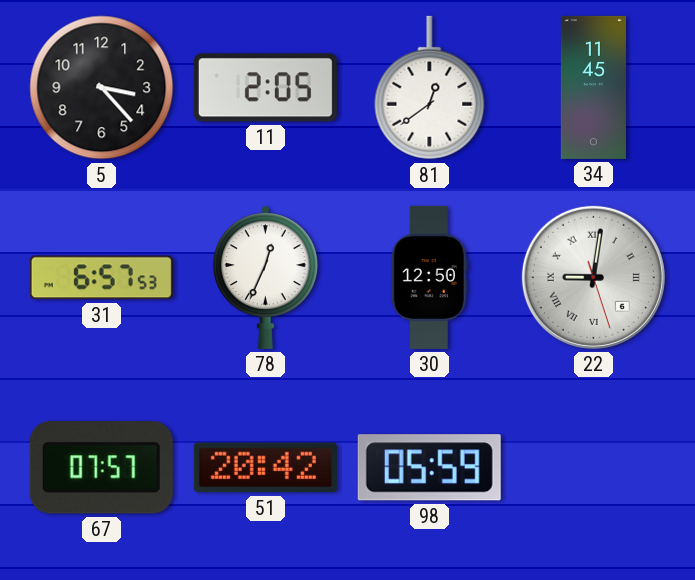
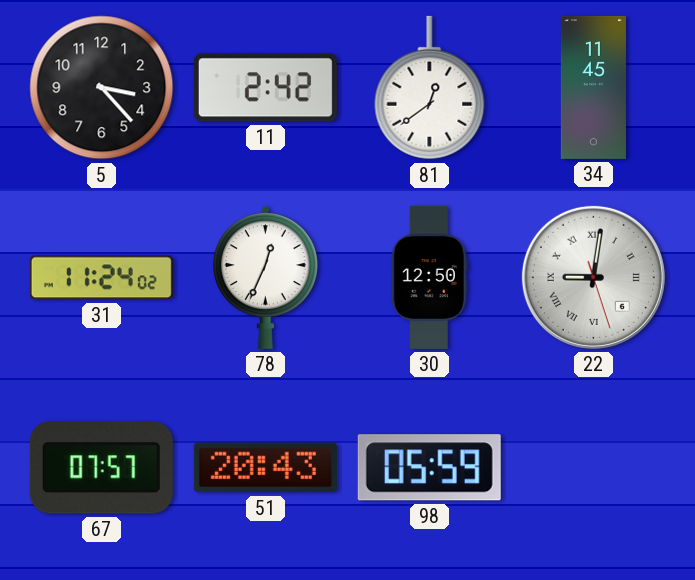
11: 2:05 -> 2:42
31: 6:57 -> 11:24
51: 20:42 -> 20:43
